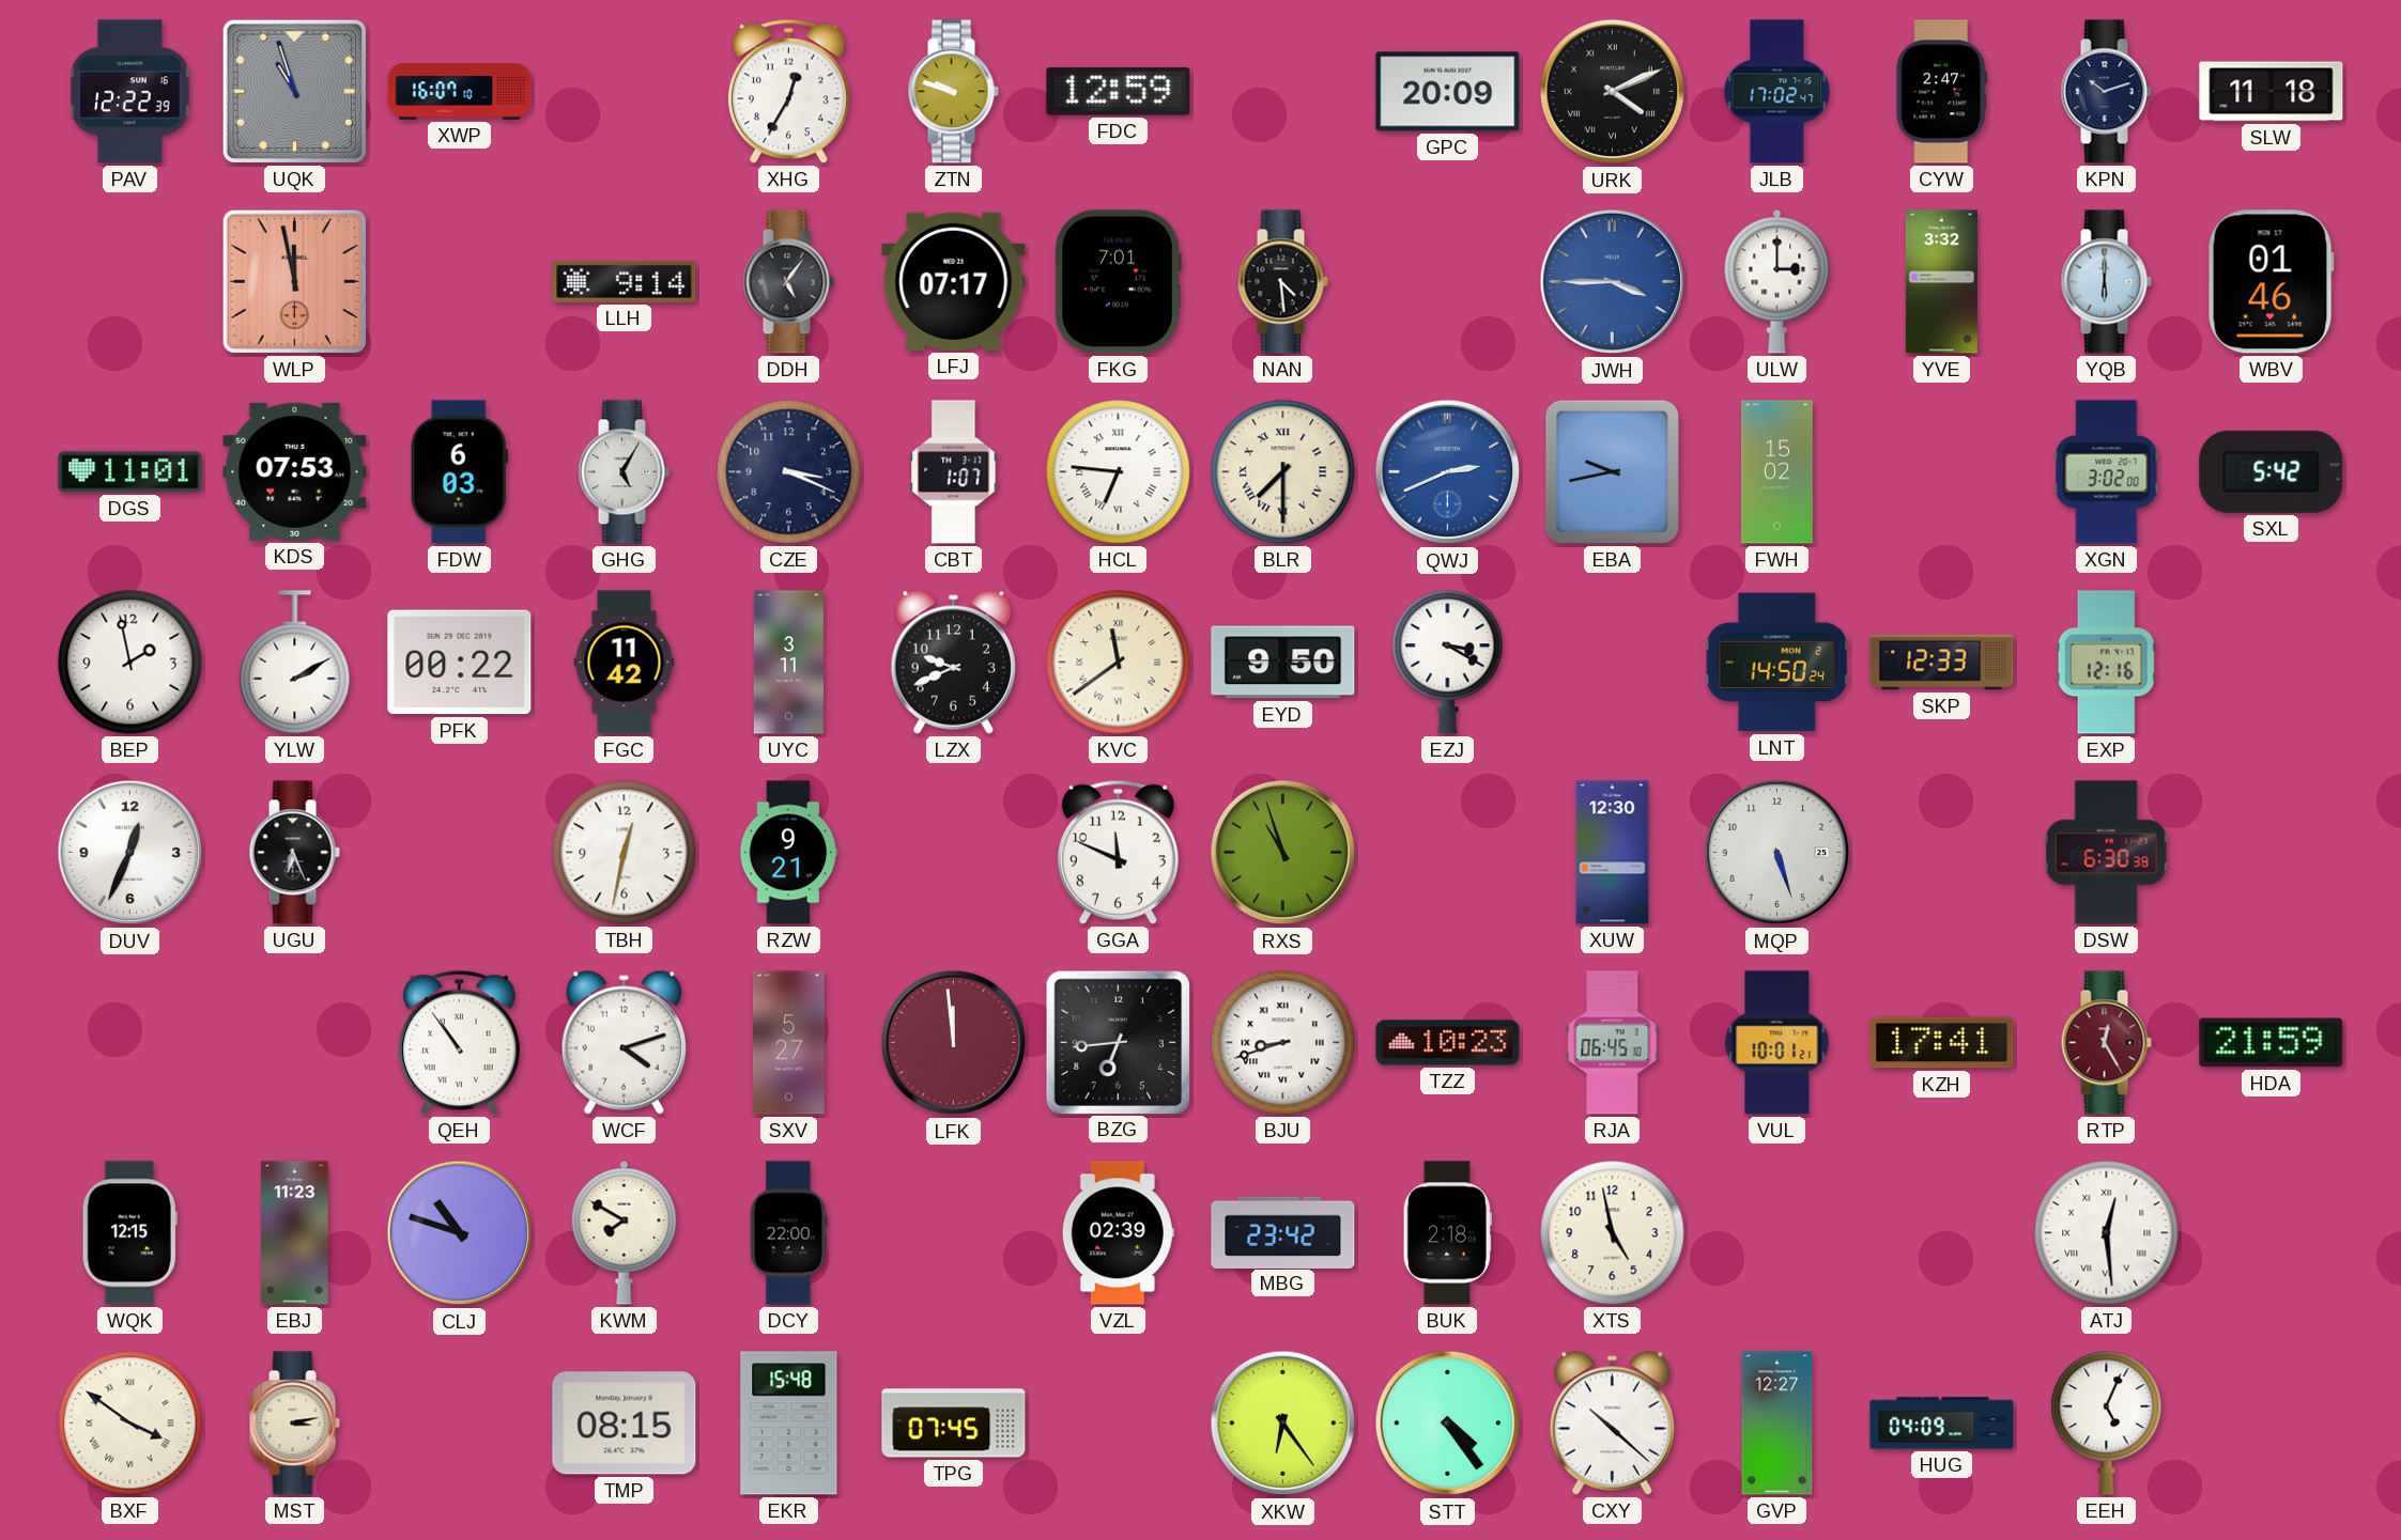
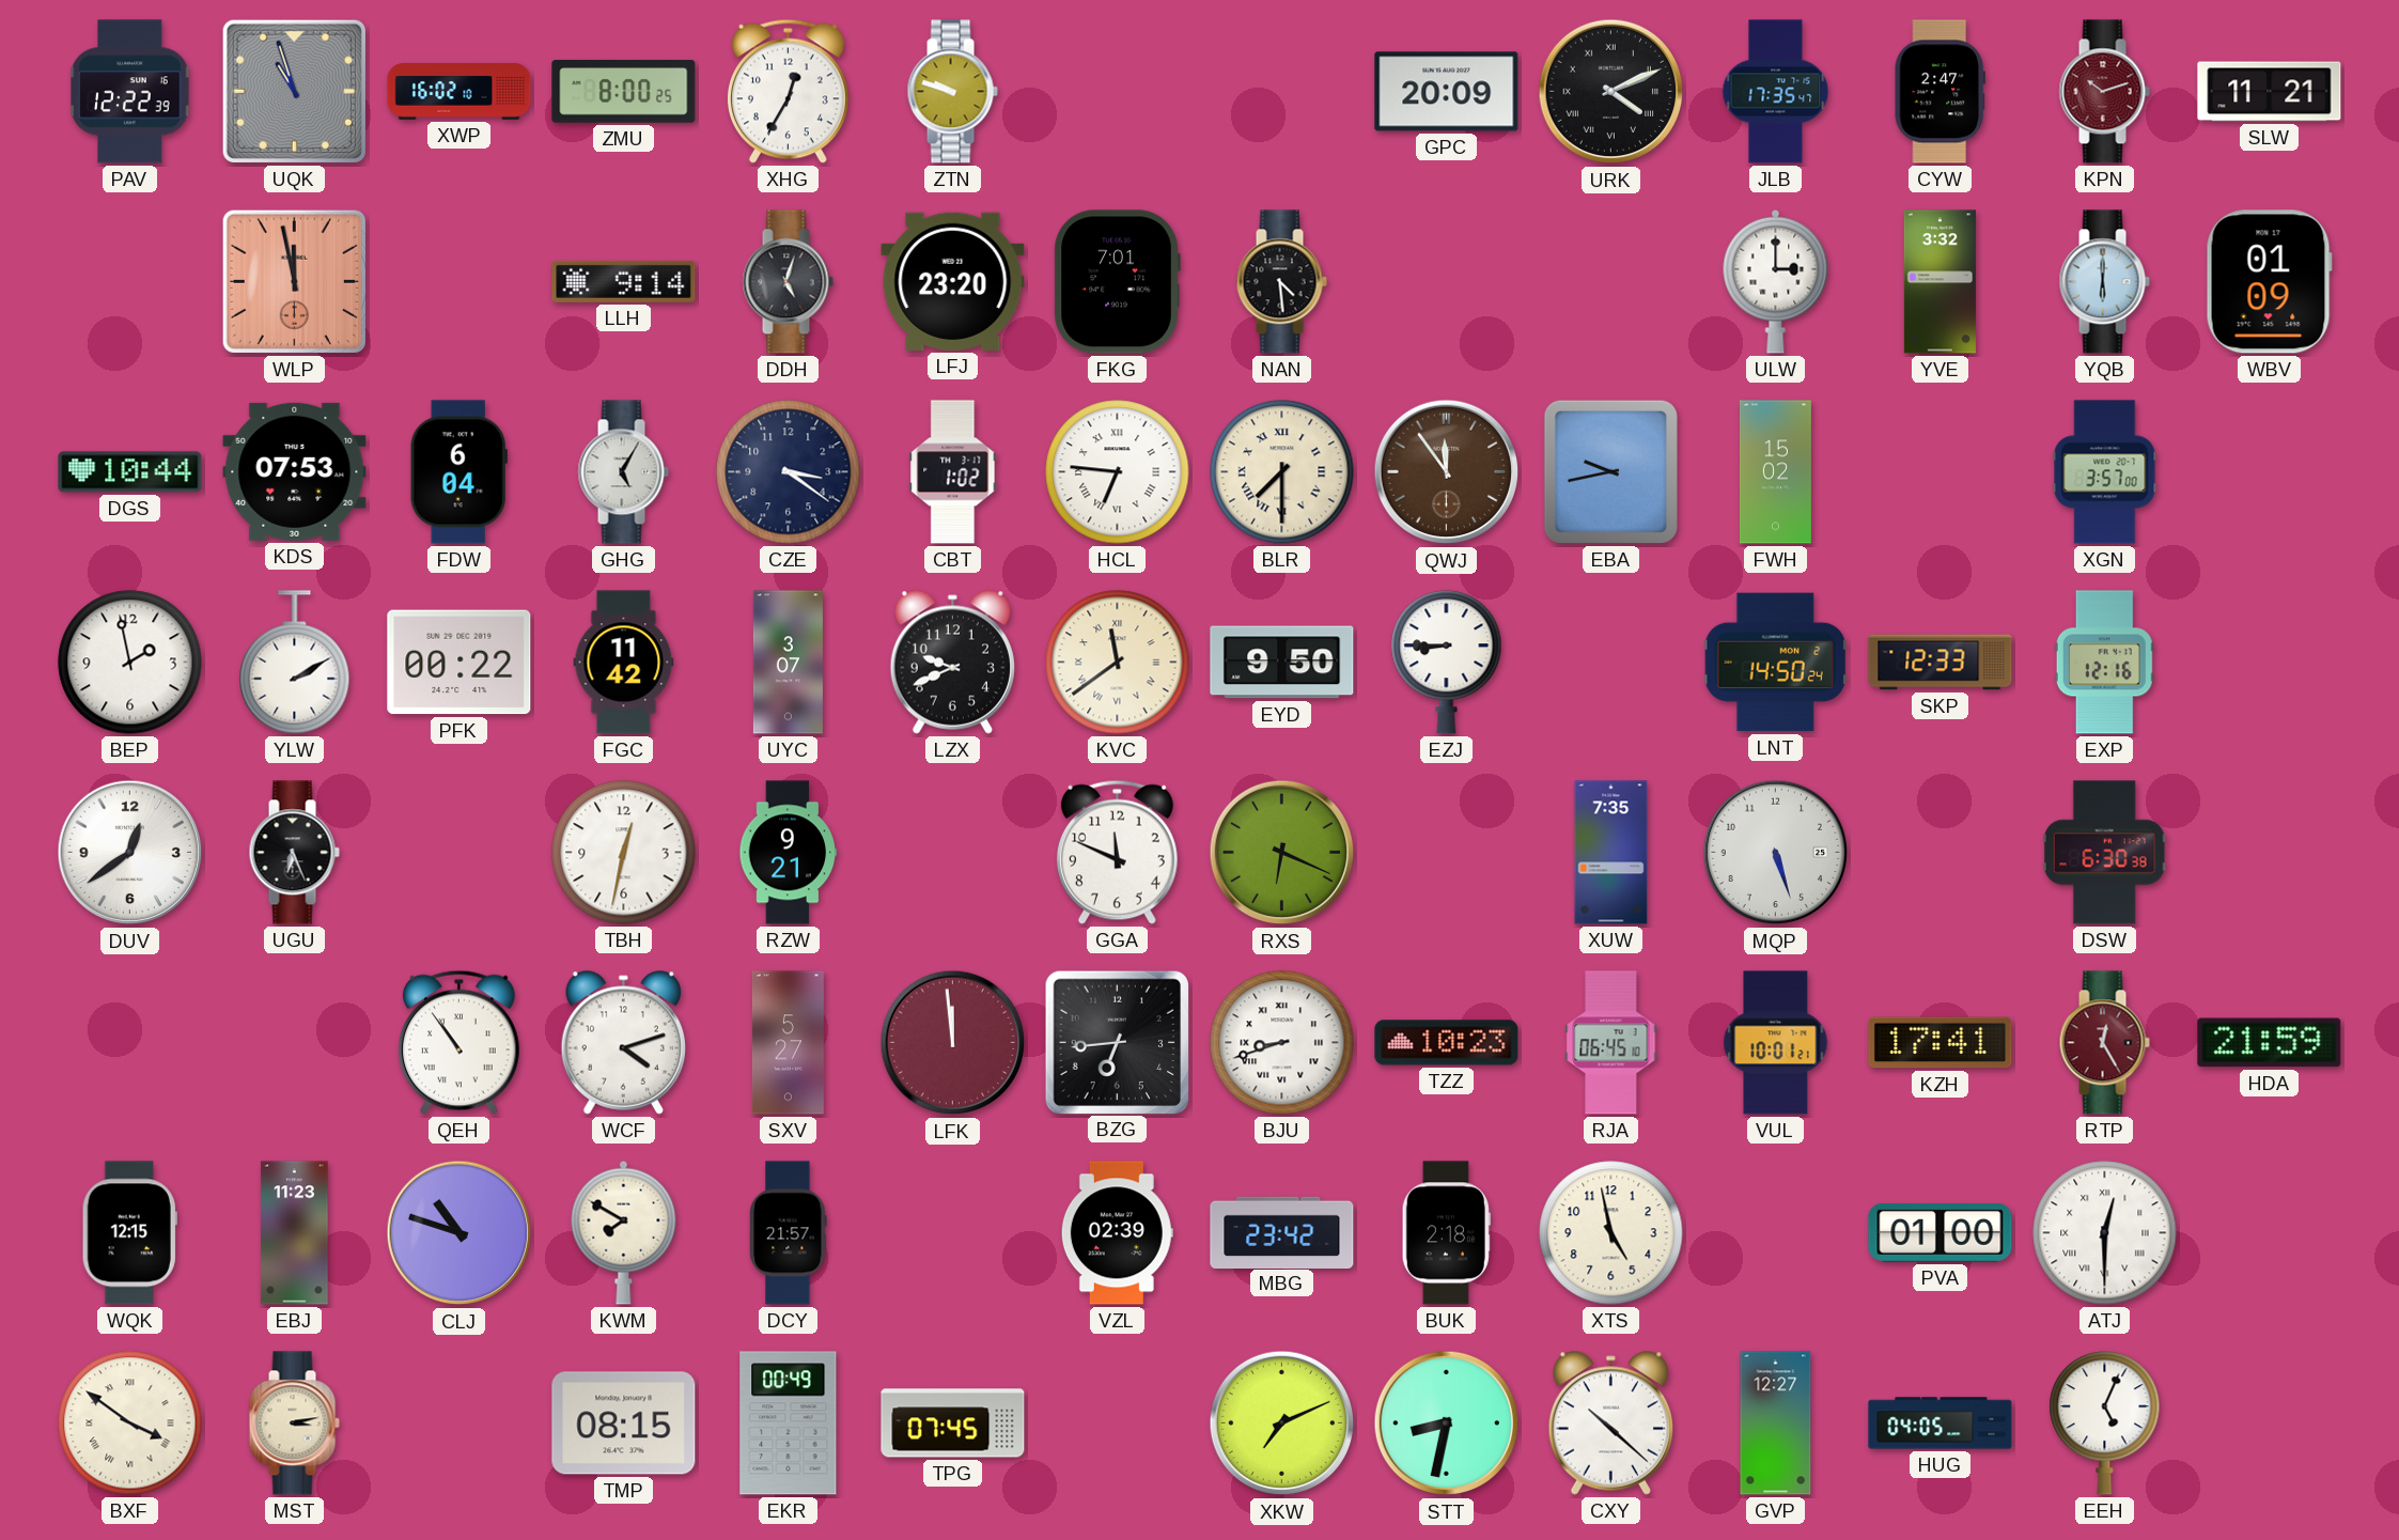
XWP: 16:07 -> 16:02
ZMU: none -> 8:00
FDC: 12:59 -> none
JLB: 17:02 -> 17:35
KPN dial: navy -> burgundy
SLW: 11:18 -> 11:21
DDH: 5:06 -> 5:03
LFJ: 07:17 -> 23:20
JWH: 3:45 -> none
WBV: 01:46 -> 01:09
DGS: 11:01 -> 10:44
FDW: 6:03 -> 6:04
CZE: 3:19 -> 3:21
CBT: 1:07 -> 1:02
QWJ: 2:41 -> 11:54
QWJ dial: blue -> brown
XGN: 3:02 -> 3:57
SXL: 5:42 -> none
UYC: 3:11 -> 3:07
EZJ: 3:20 -> 8:45
DUV: 12:34 -> 12:39
RXS: 10:57 -> 6:19
XUW: 12:30 -> 7:35
DCY: 22:00 -> 21:57
PVA: none -> 01:00
ATJ: 12:29 -> 12:30
EKR: 15:48 -> 00:49
XKW: 6:24 -> 7:11
STT: 4:24 -> 8:32
HUG: 04:09 -> 04:05
